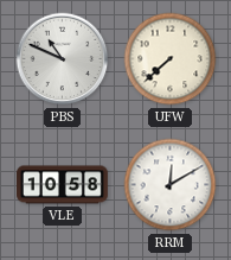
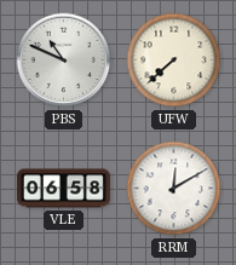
VLE: 10:58 -> 06:58
